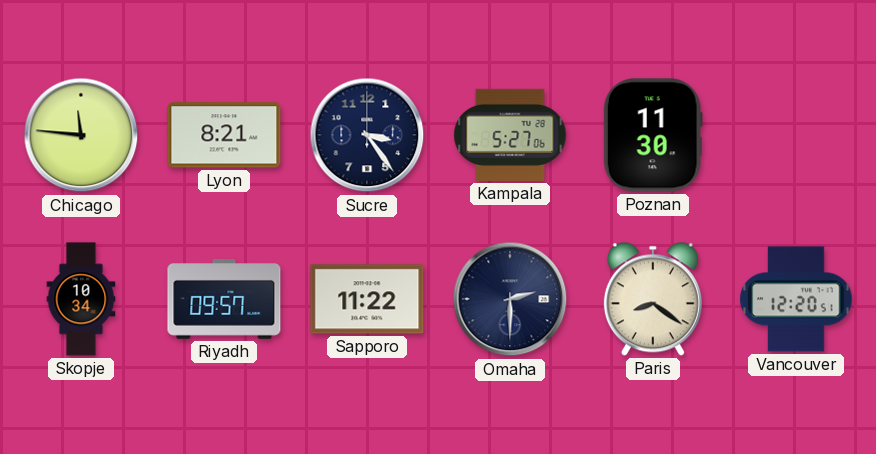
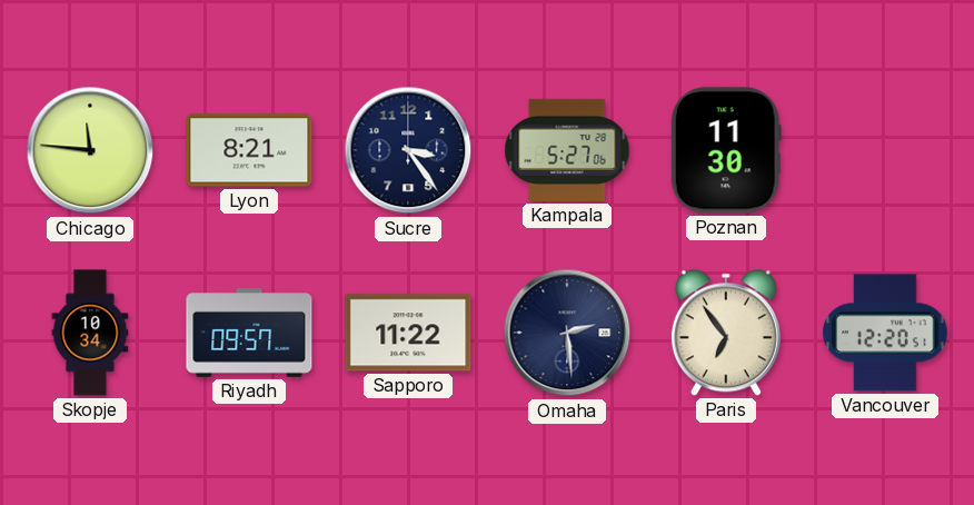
Omaha: 2:30 -> 2:29
Paris: 8:21 -> 6:54
